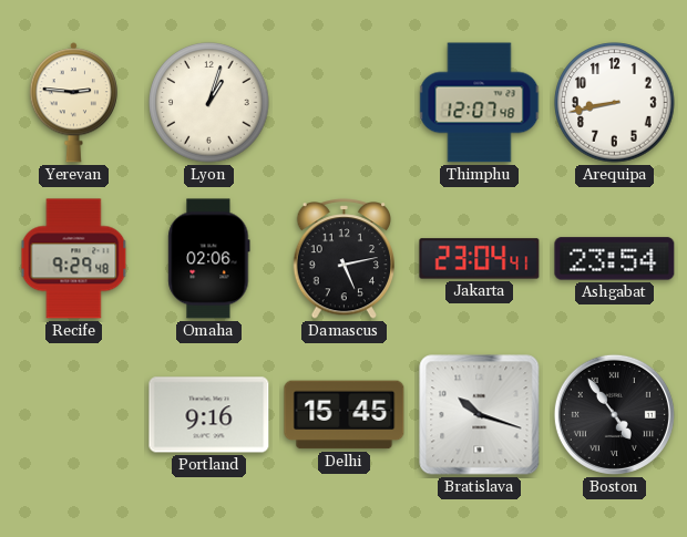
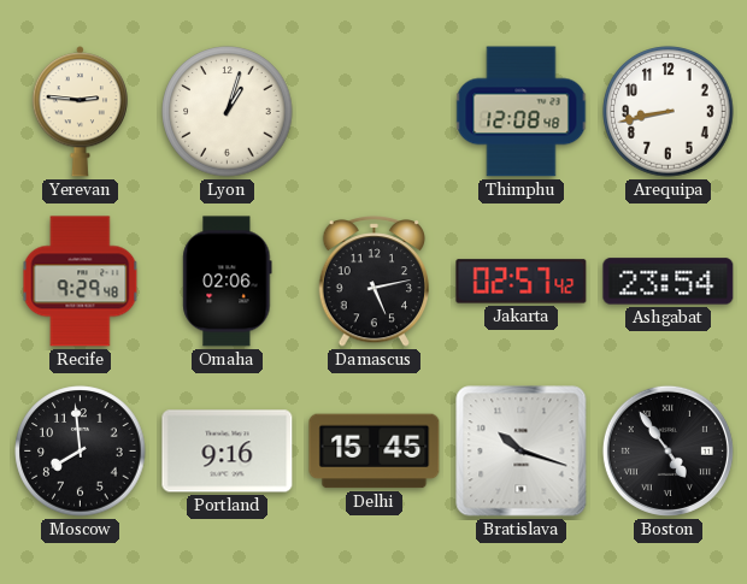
Thimphu: 12:07 -> 12:08
Jakarta: 23:04 -> 02:57
Moscow: none -> 7:59
